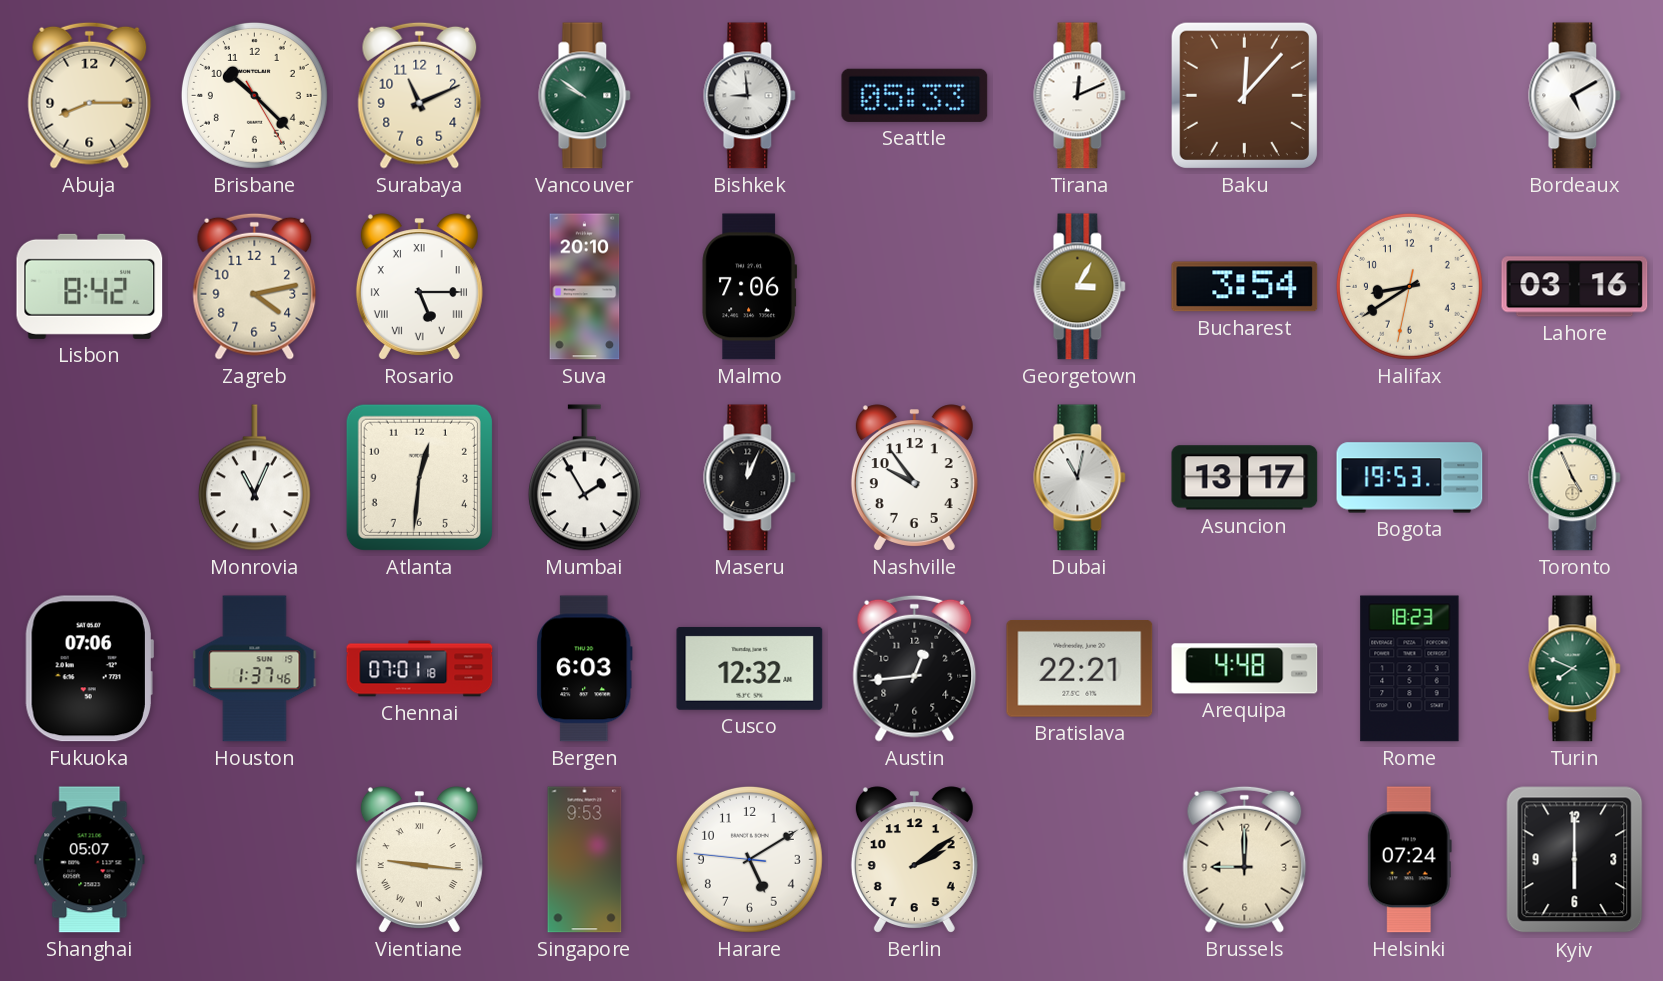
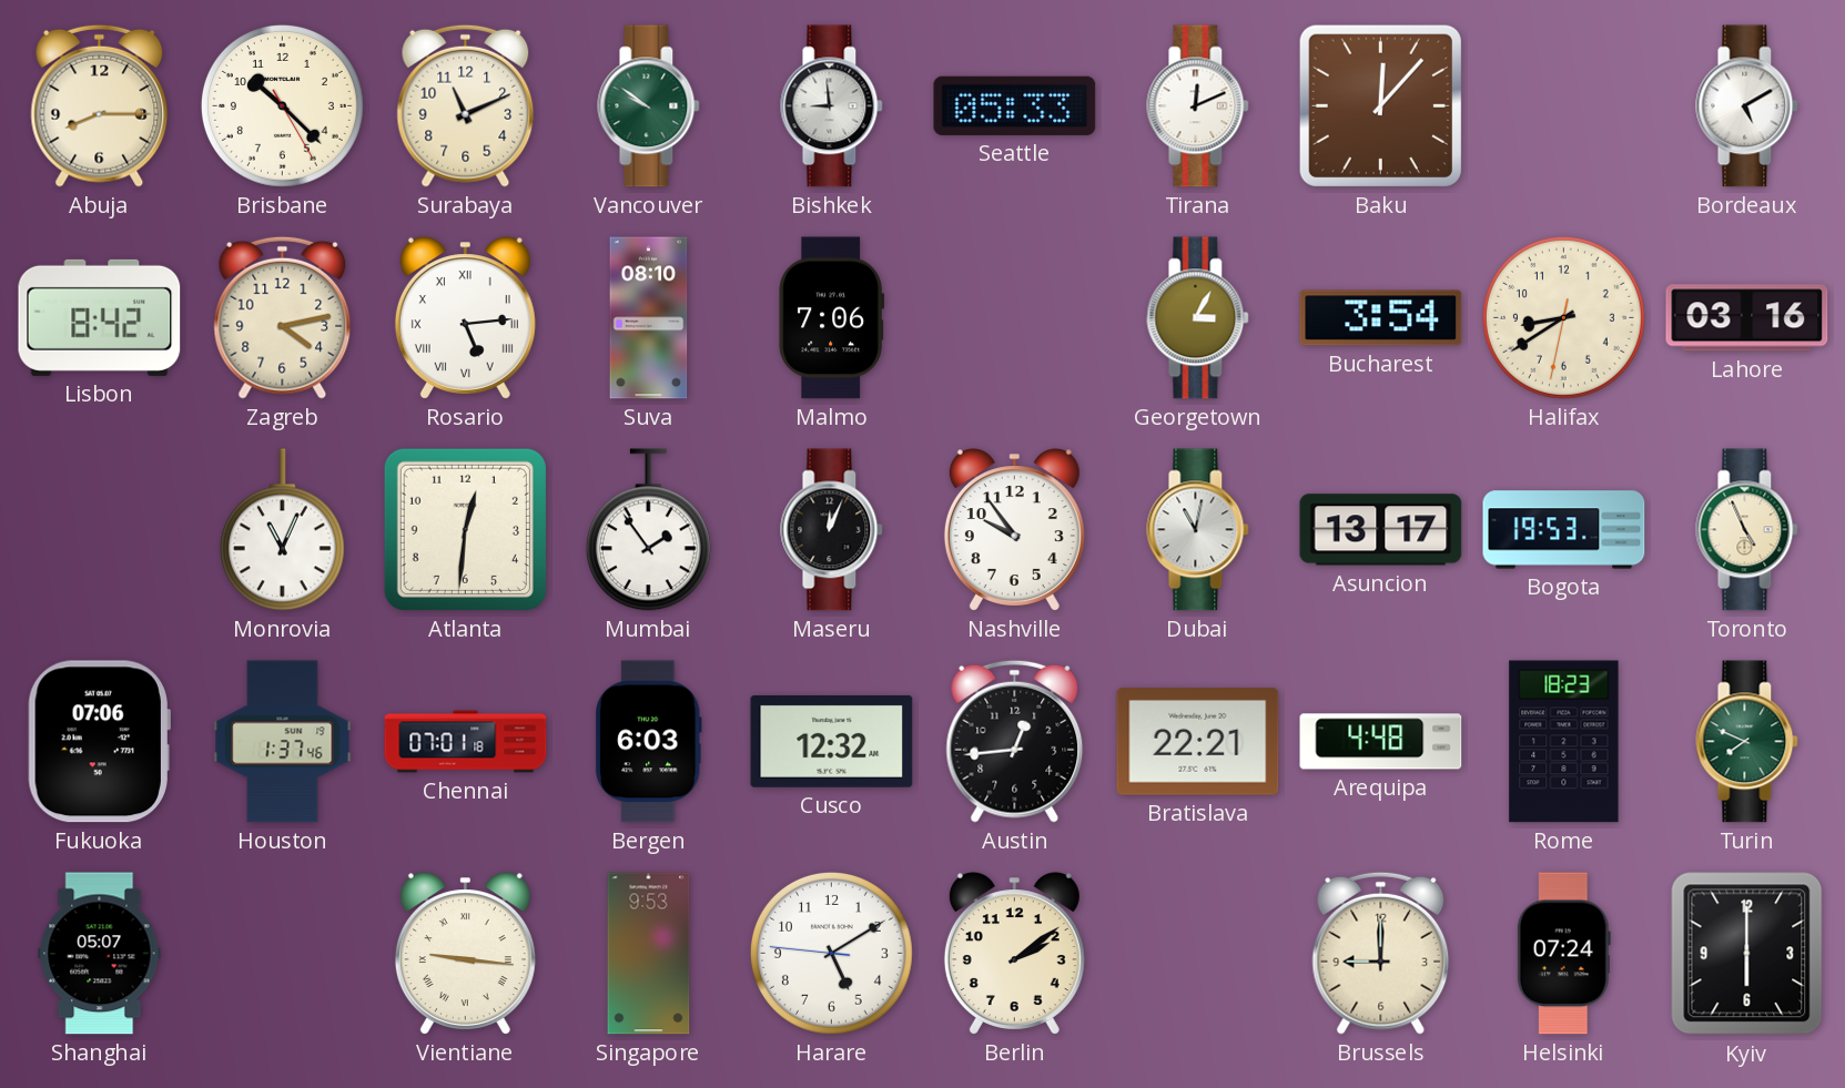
Rosario: 5:15 -> 5:14
Suva: 20:10 -> 08:10
Mumbai: 1:55 -> 1:54
